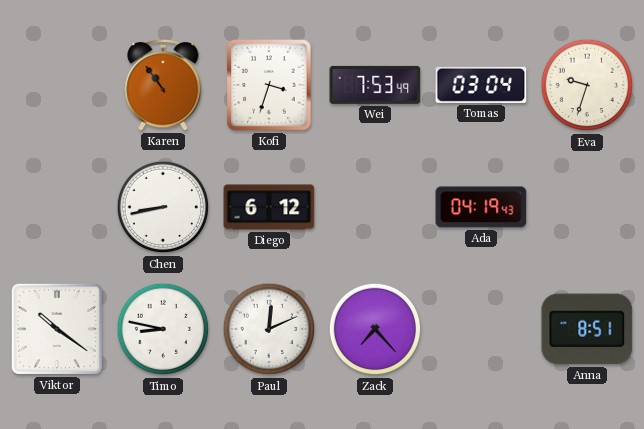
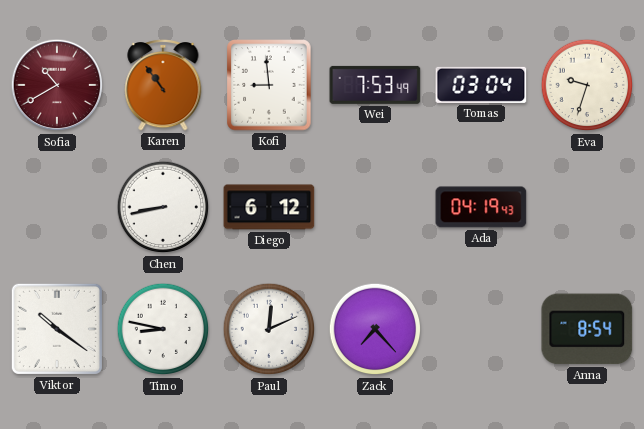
Sofia: none -> 10:40
Kofi: 3:33 -> 8:59
Anna: 8:51 -> 8:54
